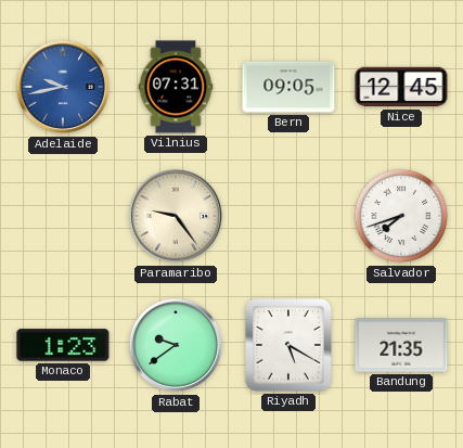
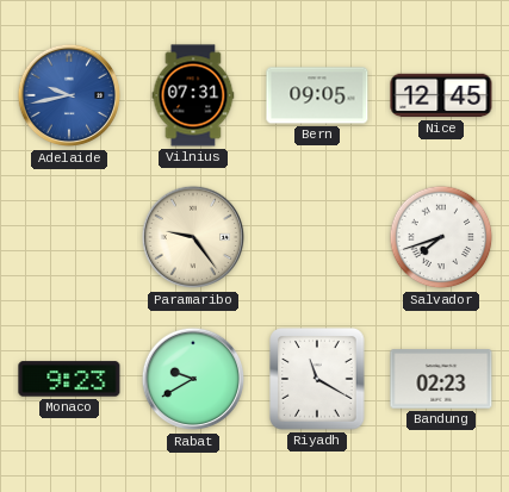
Monaco: 1:23 -> 9:23
Rabat: 9:39 -> 9:40
Riyadh: 5:20 -> 11:20
Bandung: 21:35 -> 02:23
